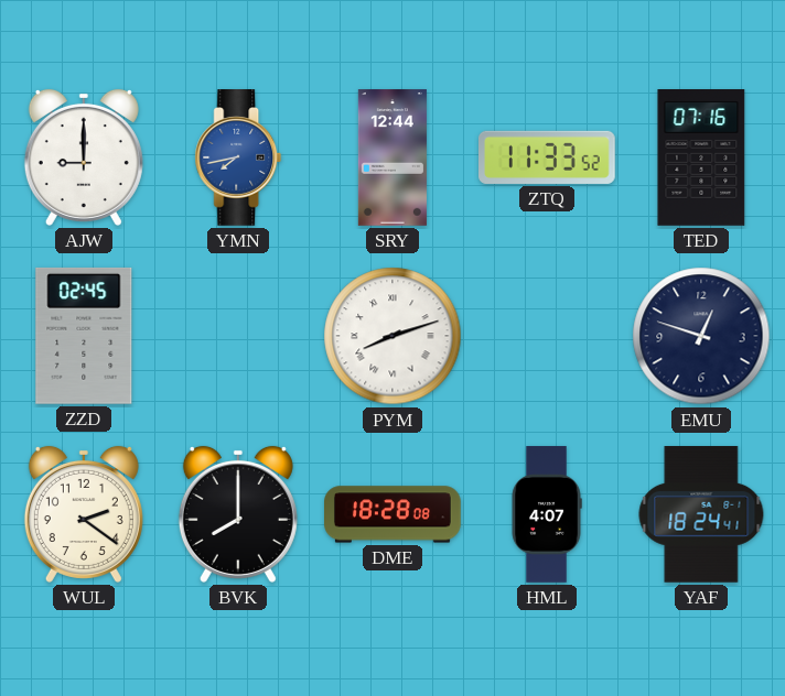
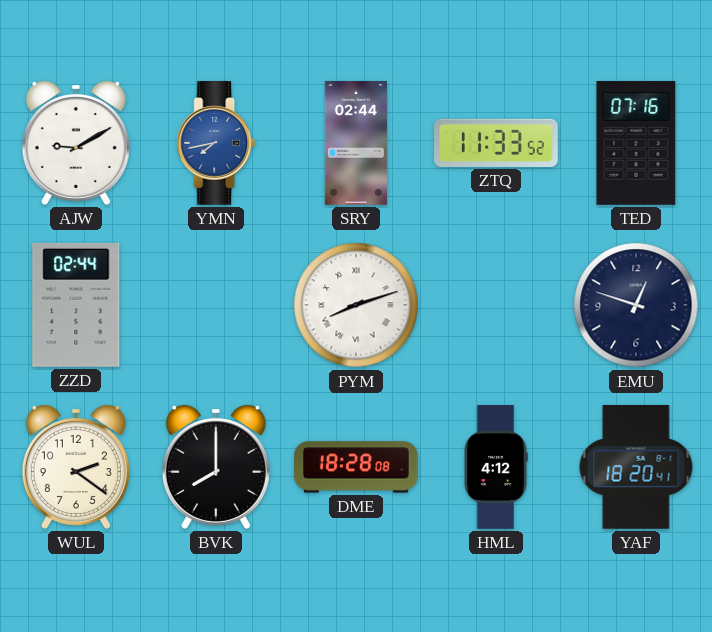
AJW: 9:00 -> 9:10
SRY: 12:44 -> 02:44
ZZD: 02:45 -> 02:44
HML: 4:07 -> 4:12
YAF: 18:24 -> 18:20
